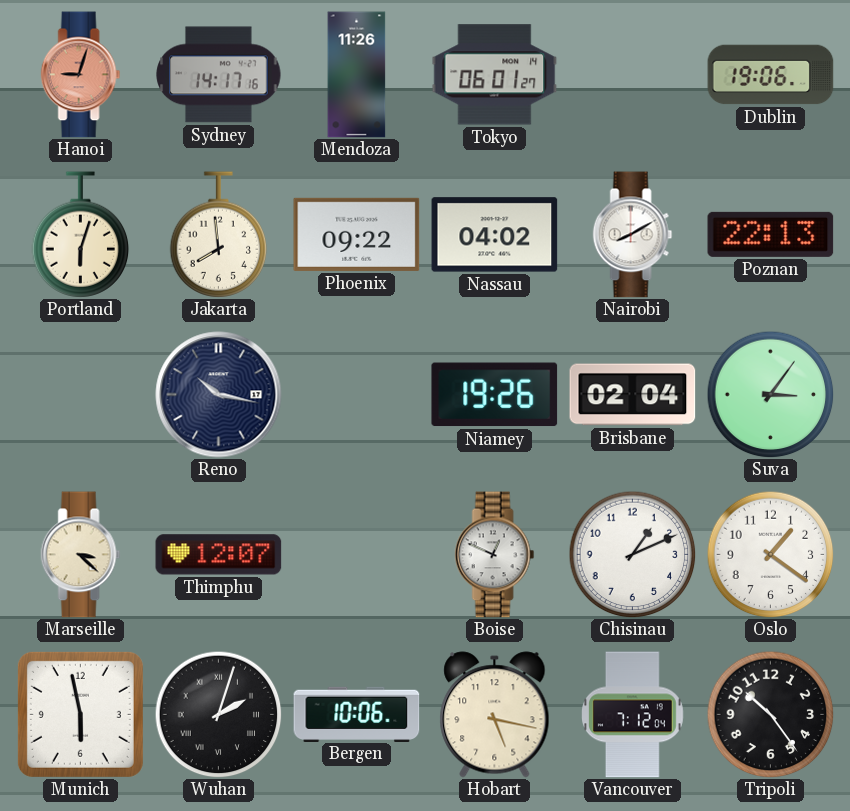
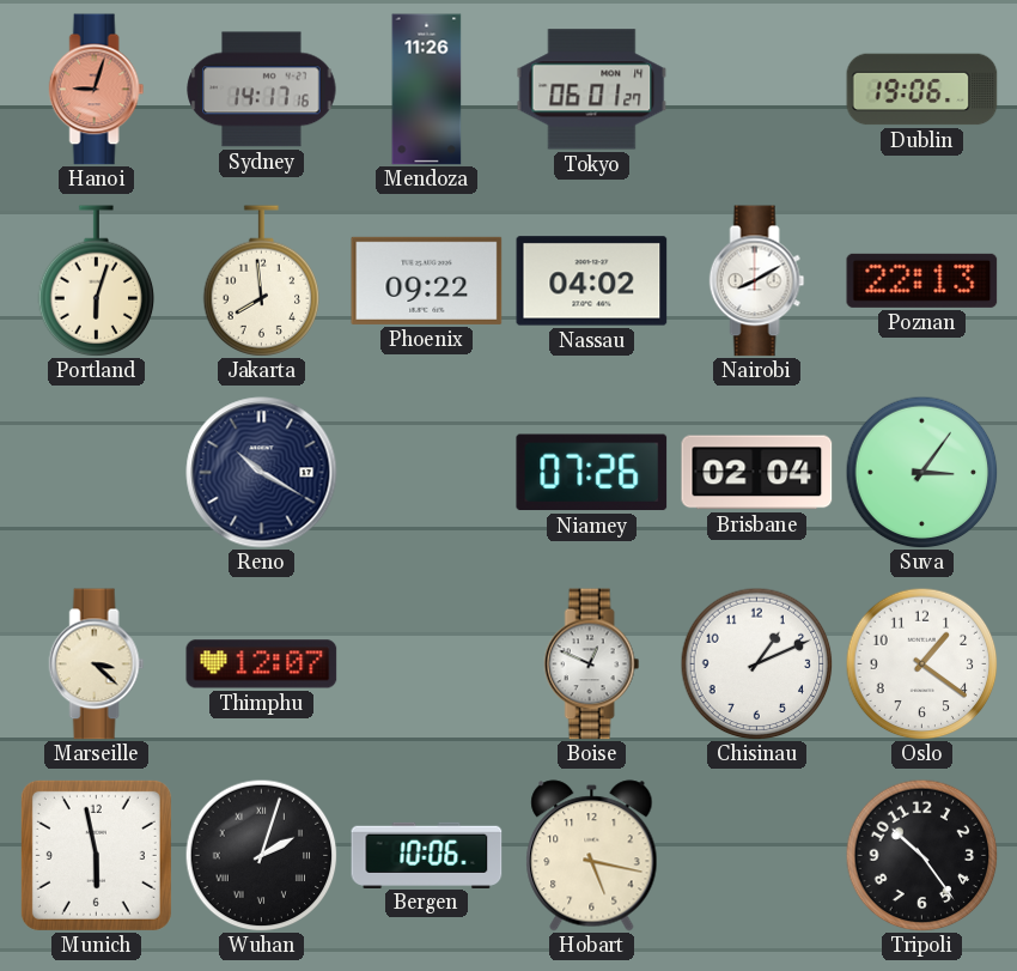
Reno: 10:17 -> 10:20
Niamey: 19:26 -> 07:26
Vancouver: 7:12 -> none
